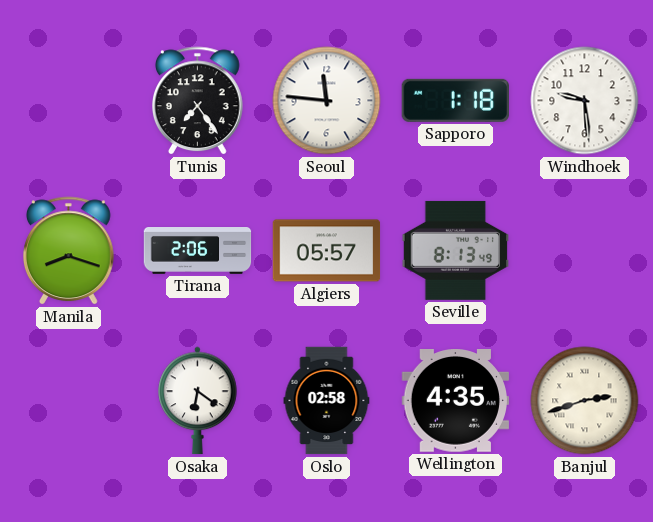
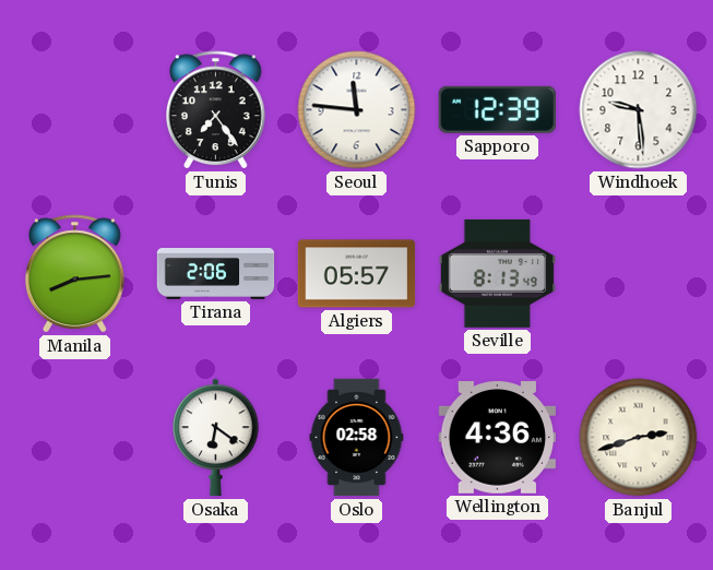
Sapporo: 1:18 -> 12:39
Manila: 8:18 -> 8:14
Wellington: 4:35 -> 4:36
